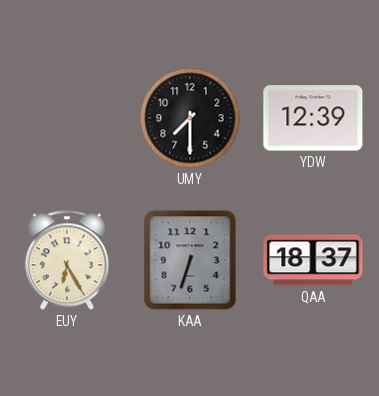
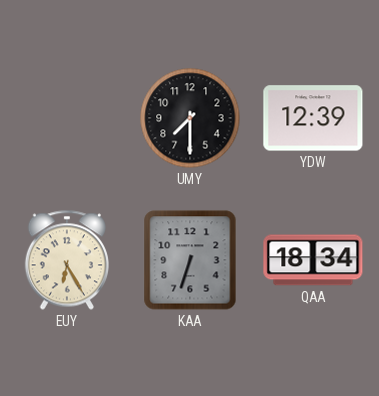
QAA: 18:37 -> 18:34
